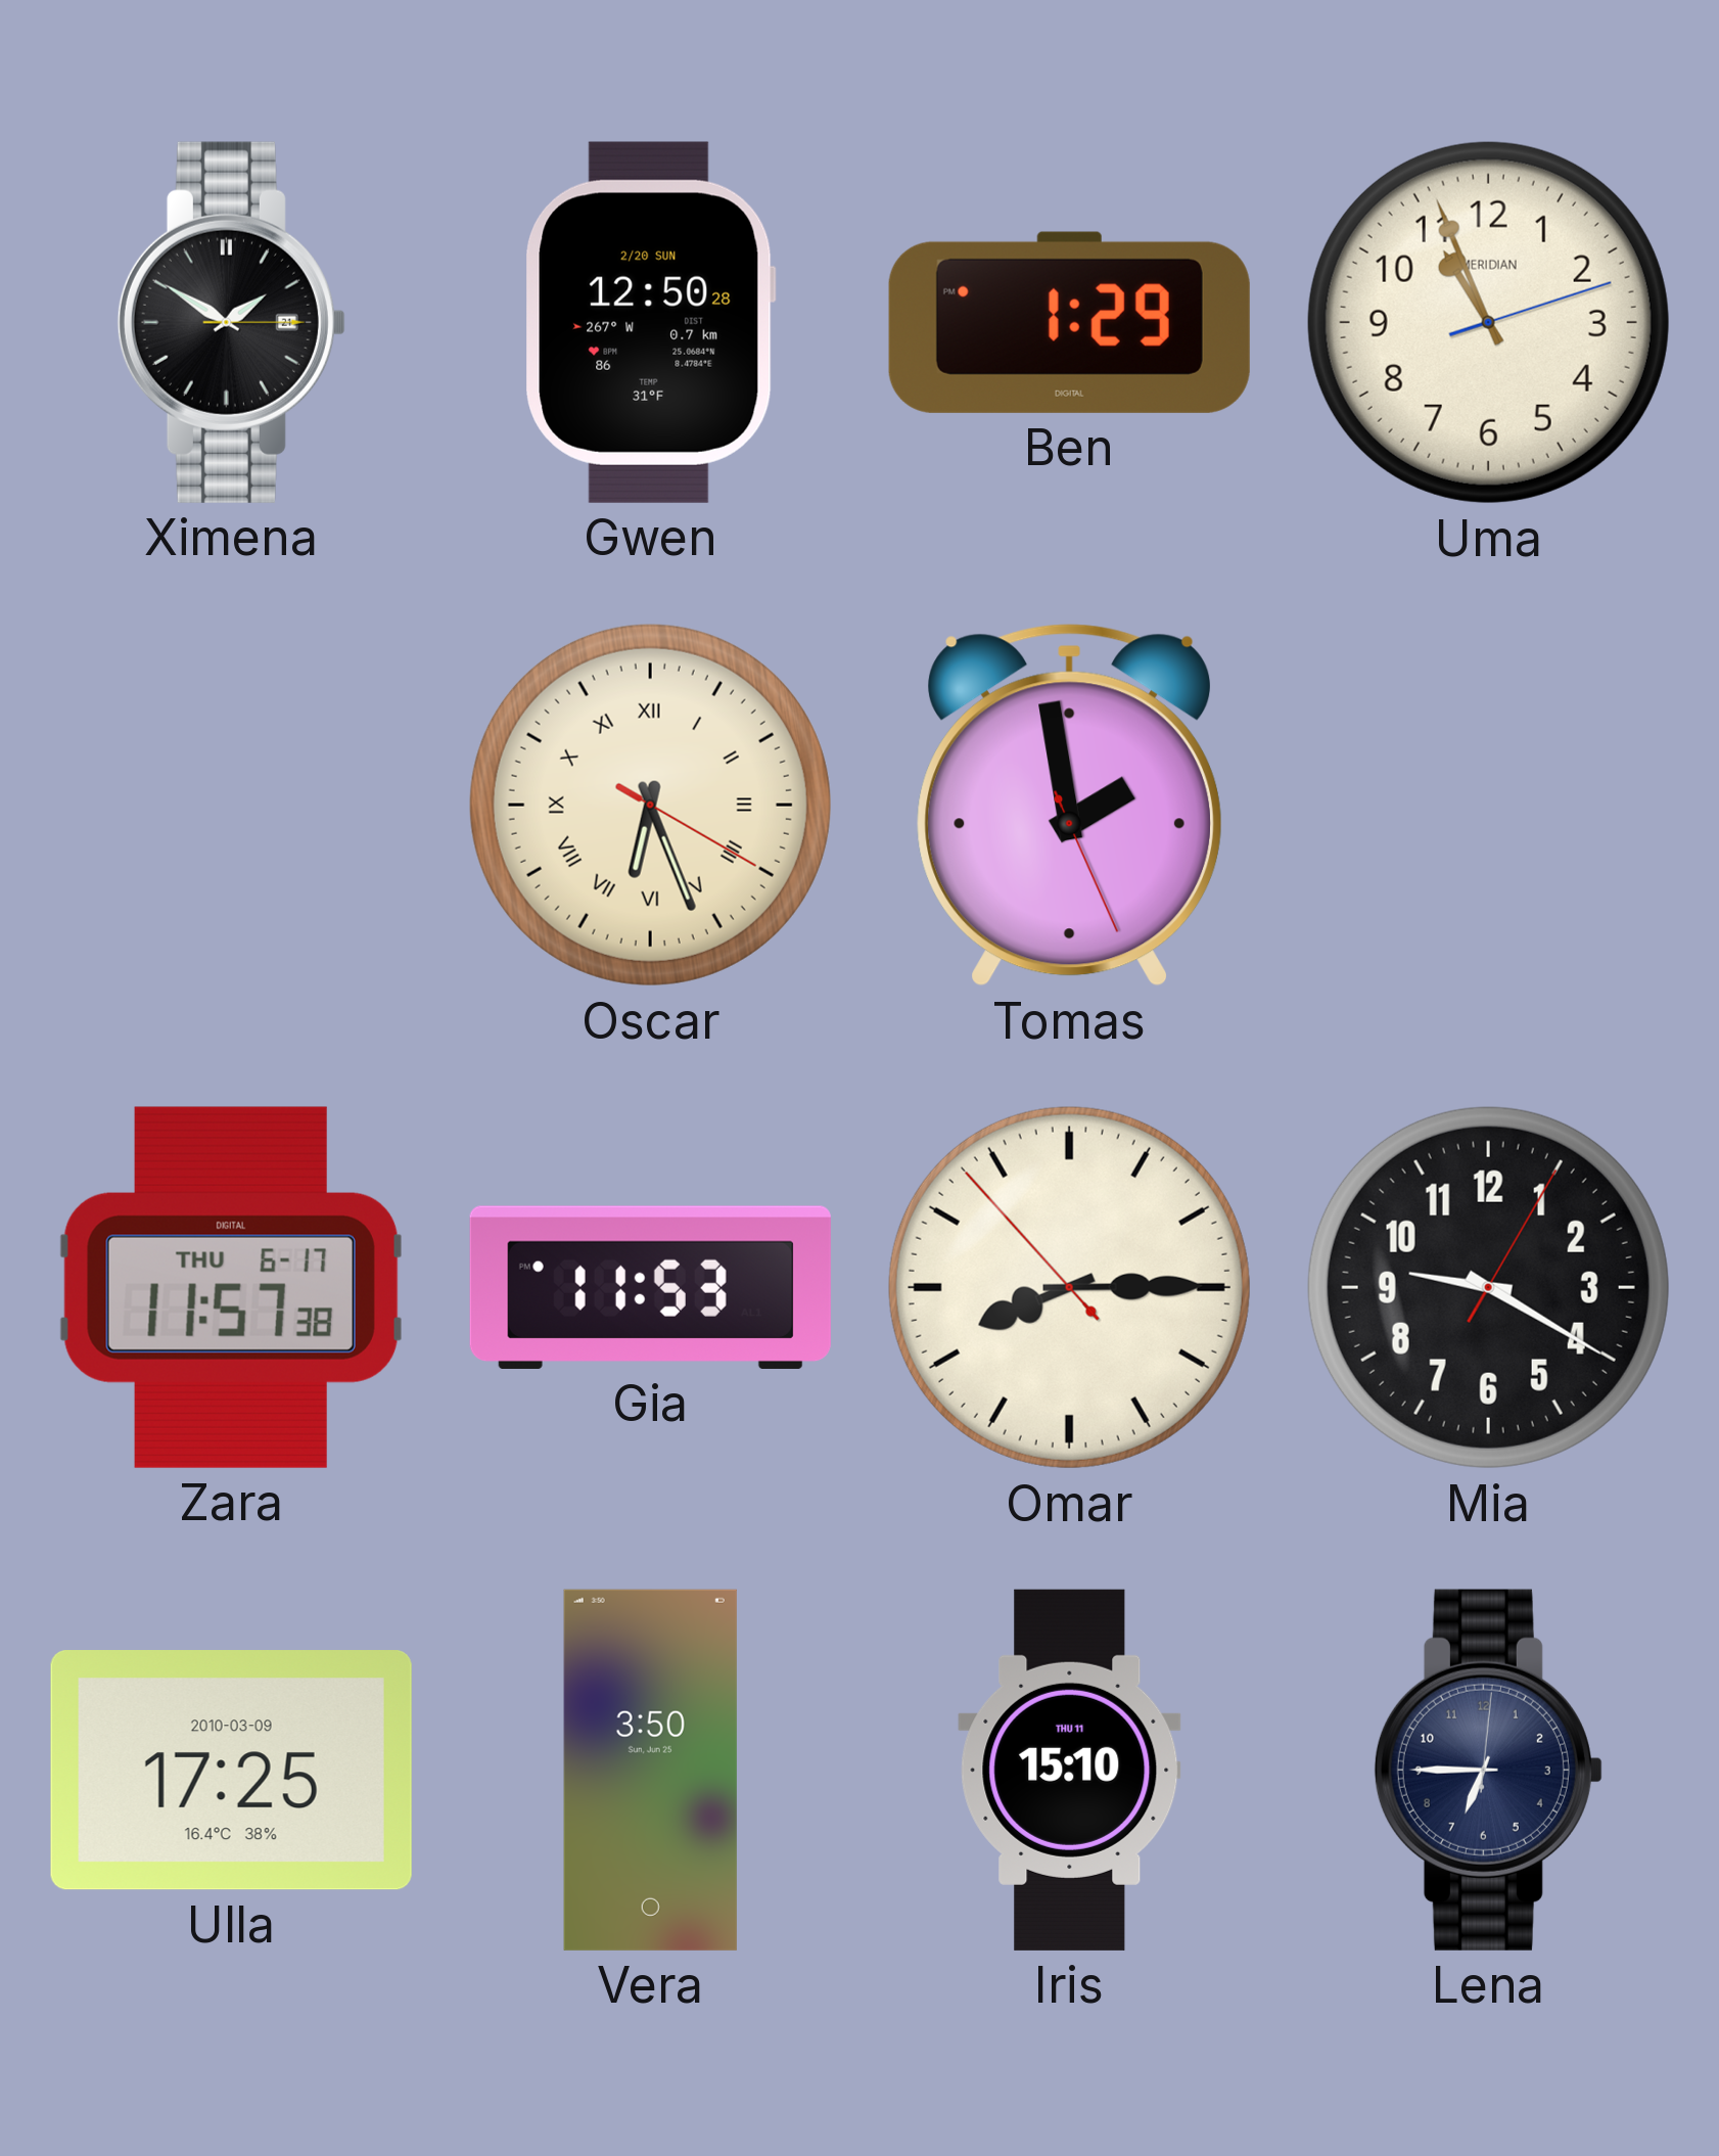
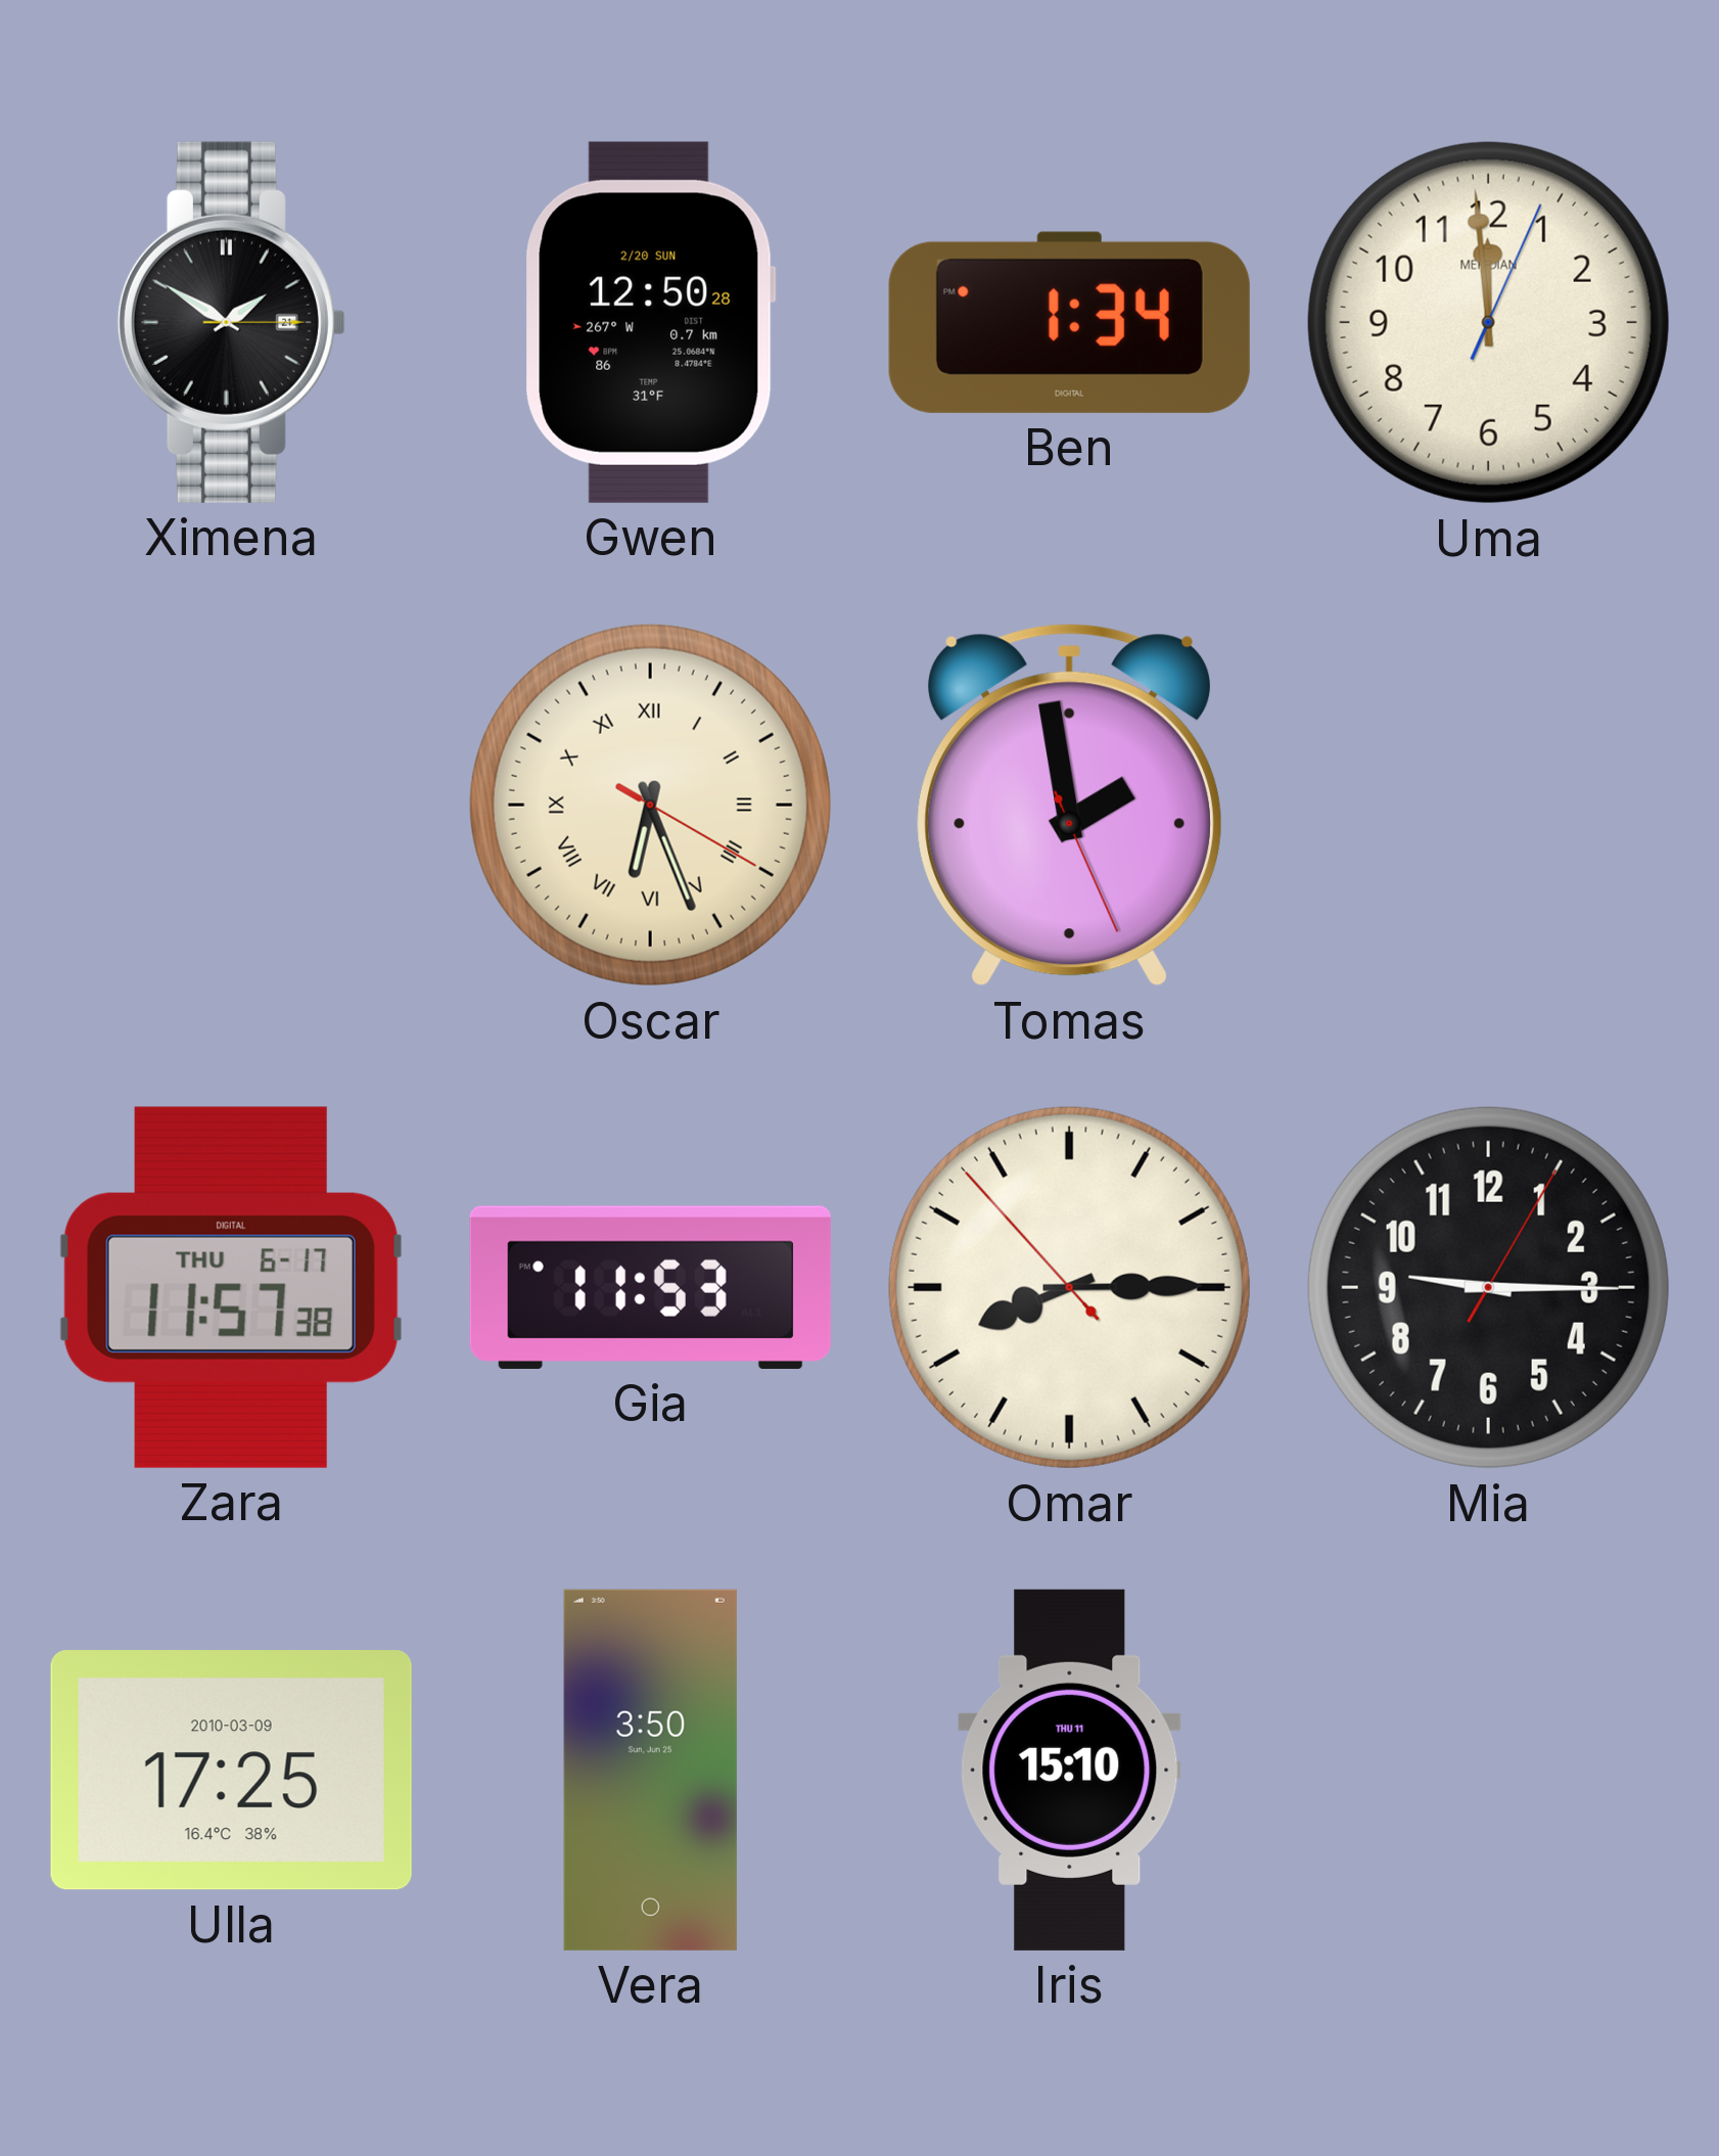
Ben: 1:29 -> 1:34
Uma: 10:56 -> 11:59
Mia: 9:20 -> 9:15
Lena: 6:45 -> none
